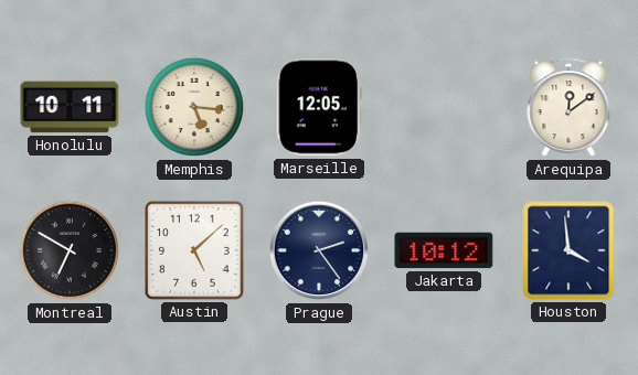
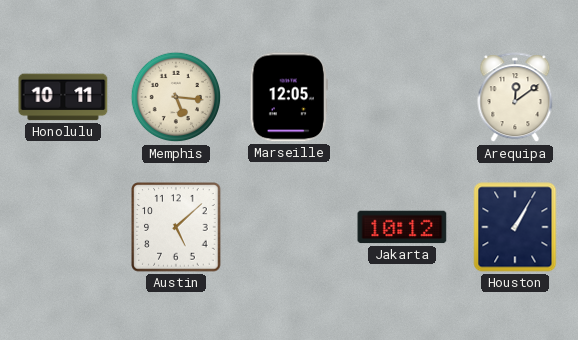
Montreal: 6:50 -> none
Prague: 2:24 -> none
Houston: 3:59 -> 1:05
